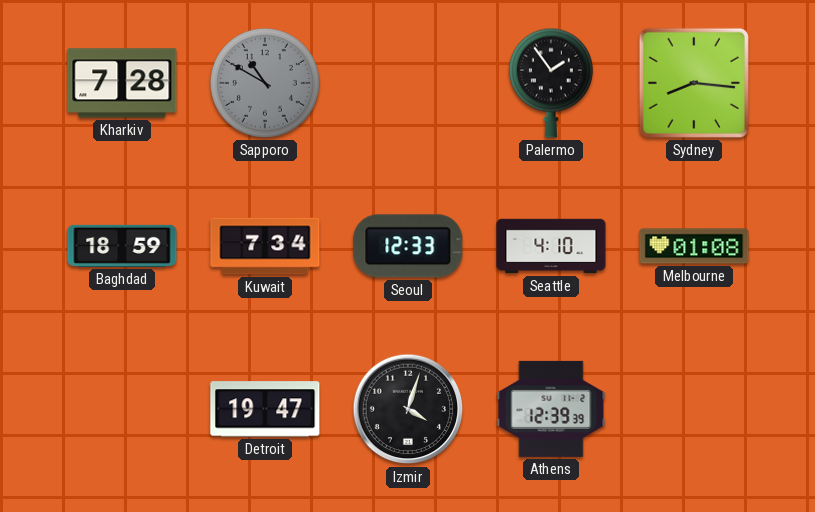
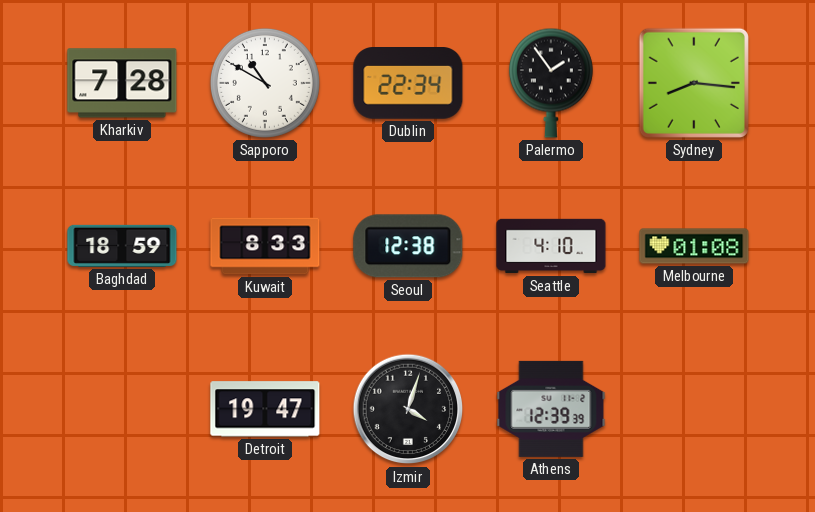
Sapporo dial: grey -> white
Dublin: none -> 22:34
Kuwait: 7:34 -> 8:33
Seoul: 12:33 -> 12:38
